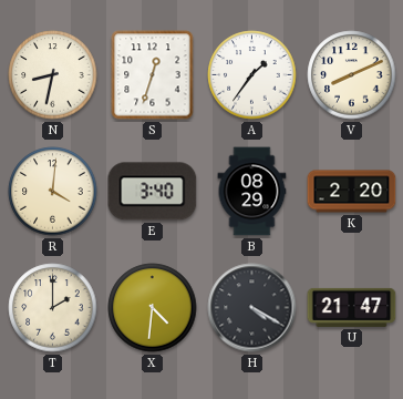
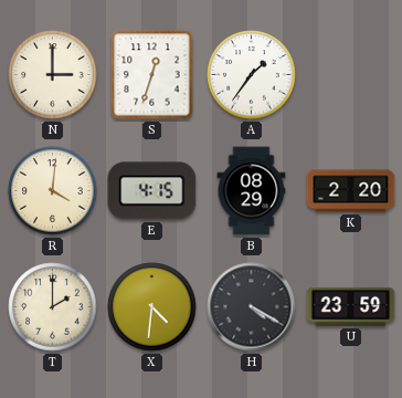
N: 8:32 -> 3:00
V: 8:11 -> none
E: 3:40 -> 4:15
U: 21:47 -> 23:59
